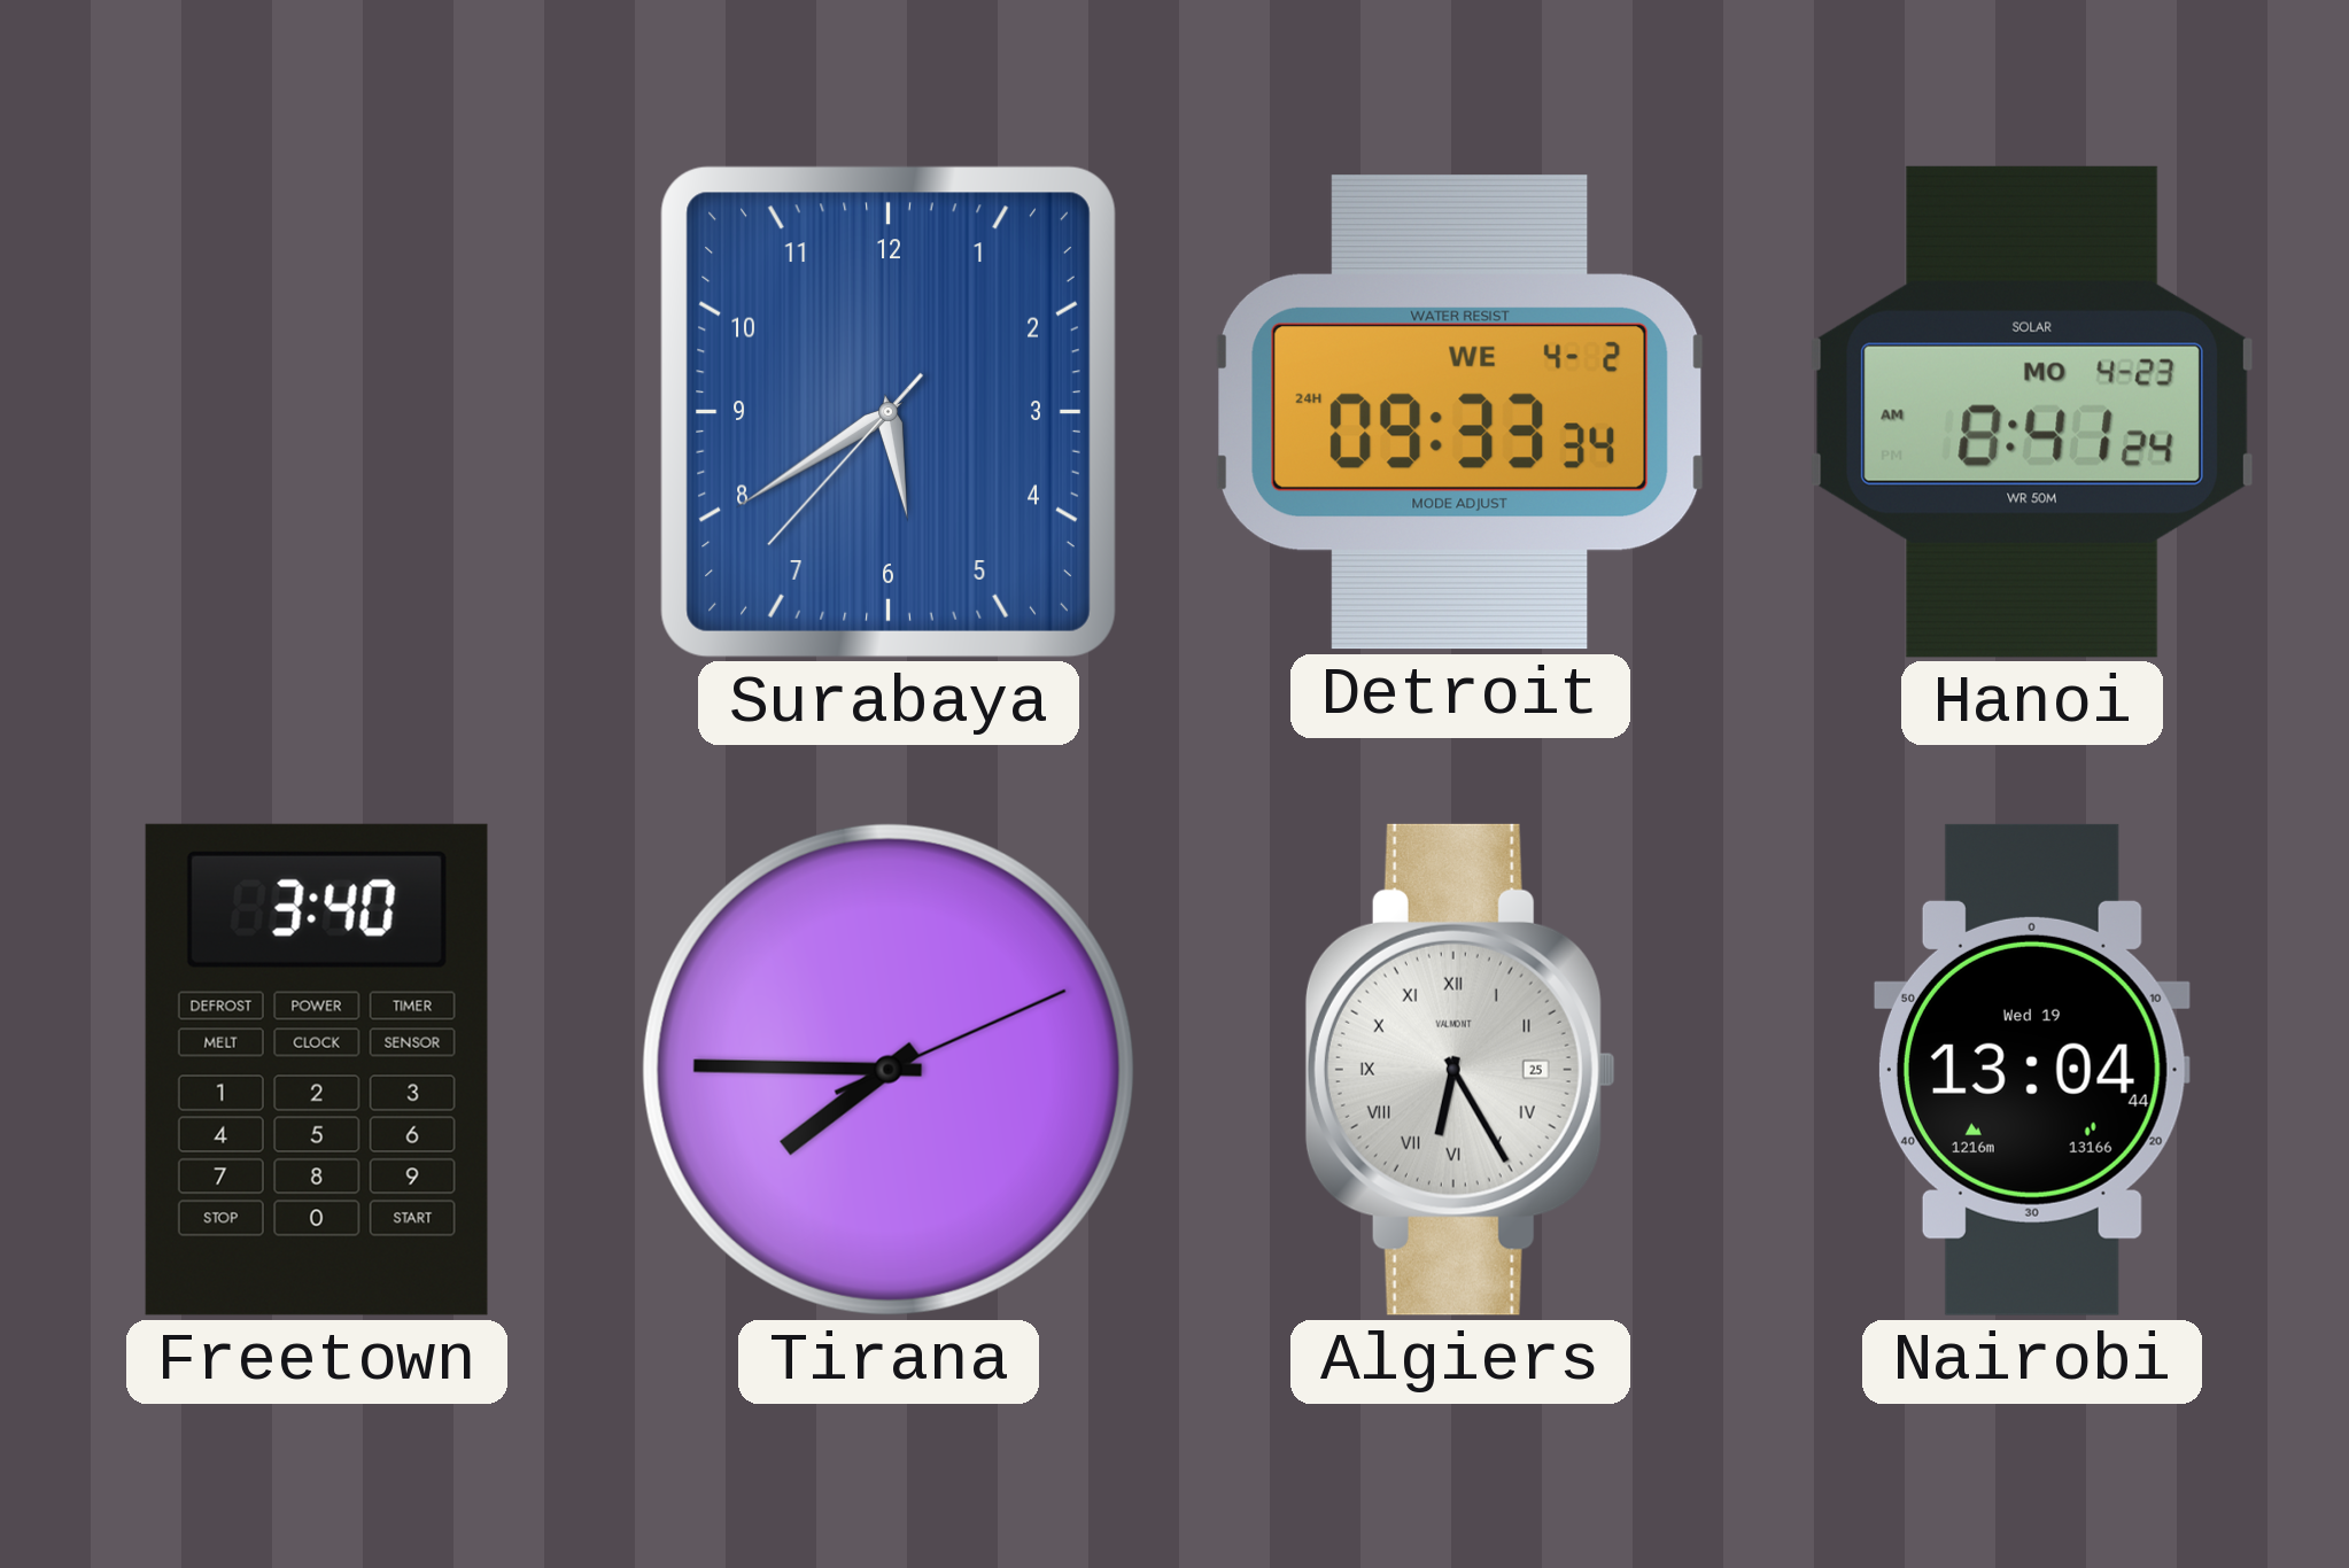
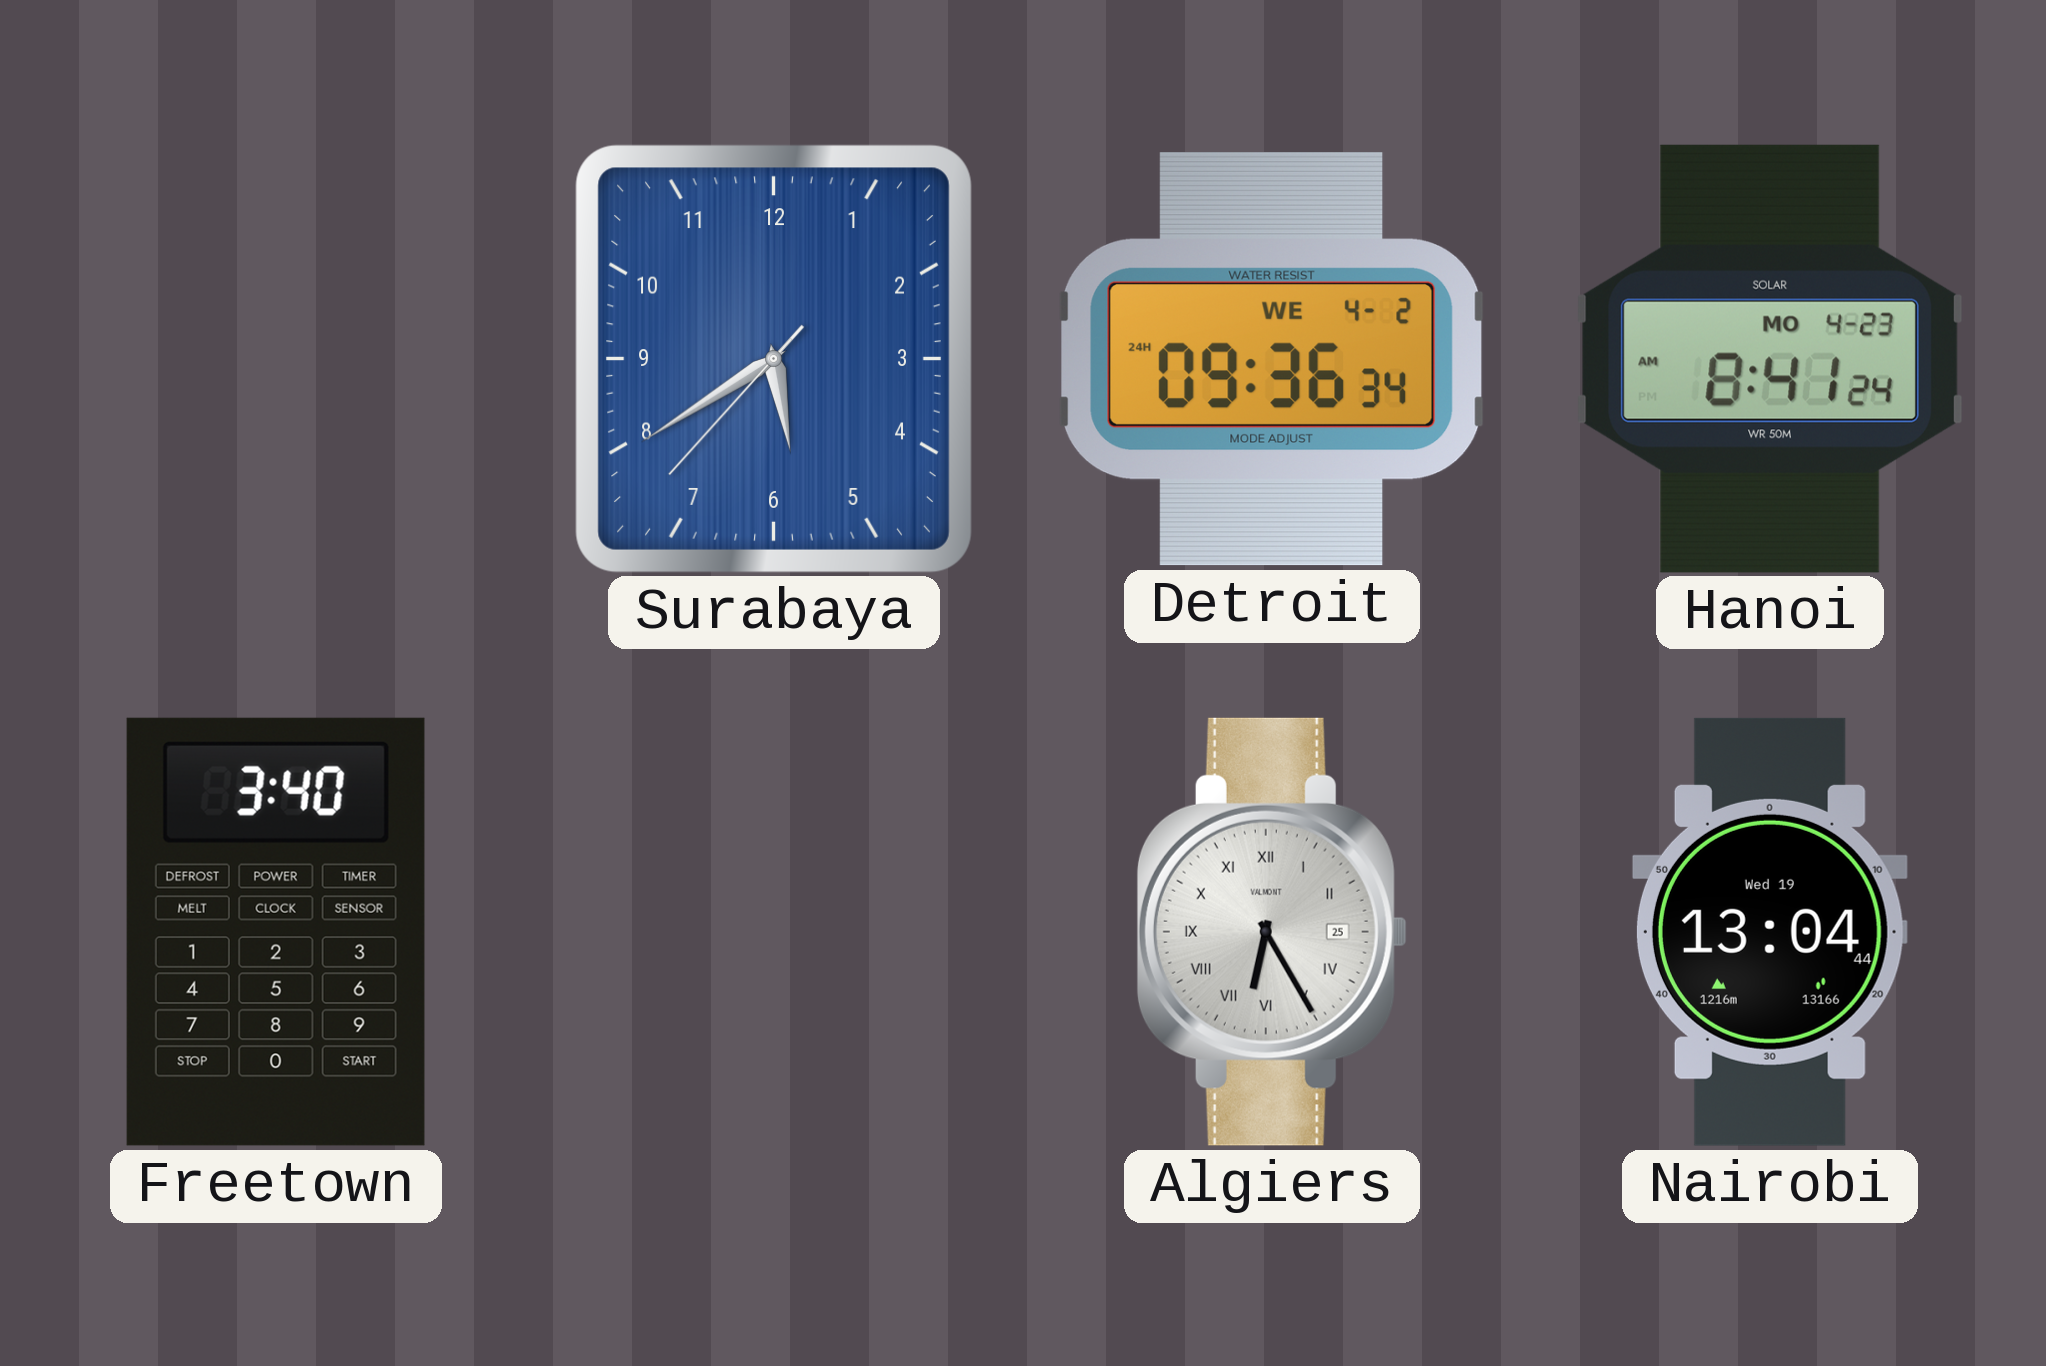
Detroit: 09:33 -> 09:36
Tirana: 7:45 -> none
